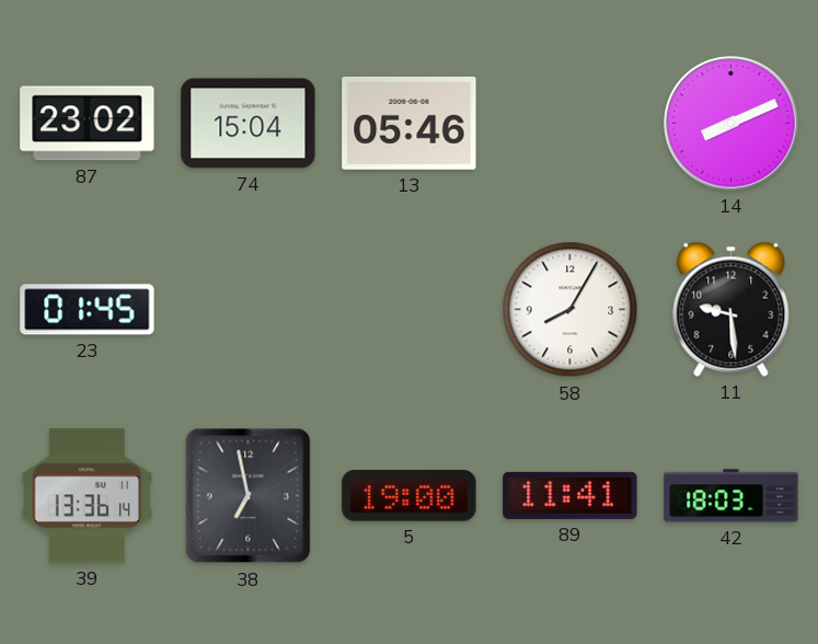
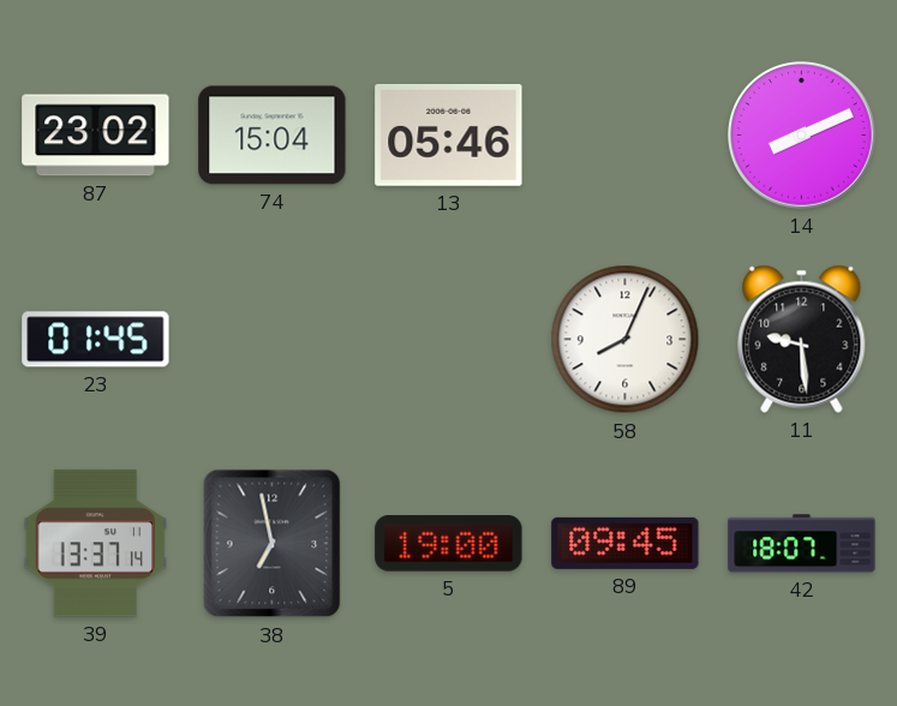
58: 8:05 -> 8:04
39: 13:36 -> 13:37
89: 11:41 -> 09:45
42: 18:03 -> 18:07
